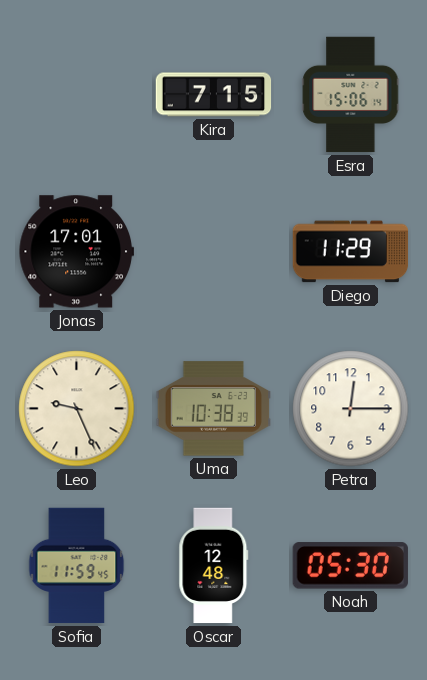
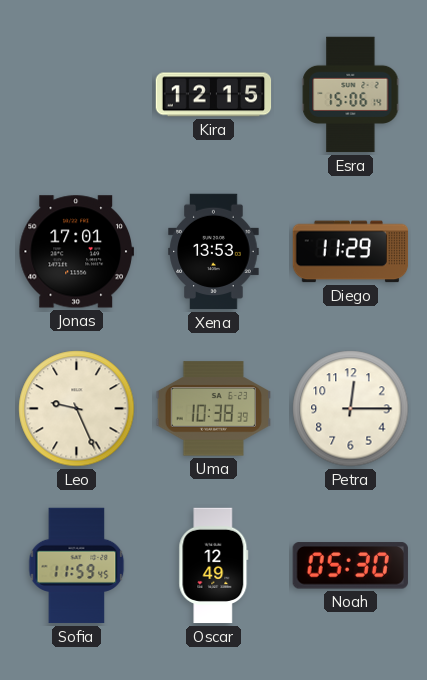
Kira: 7:15 -> 12:15
Xena: none -> 13:53
Oscar: 12:48 -> 12:49
